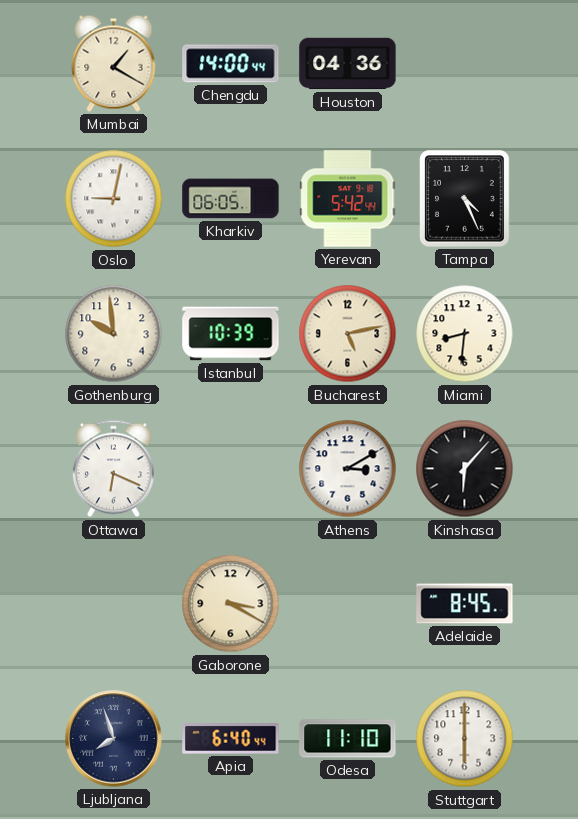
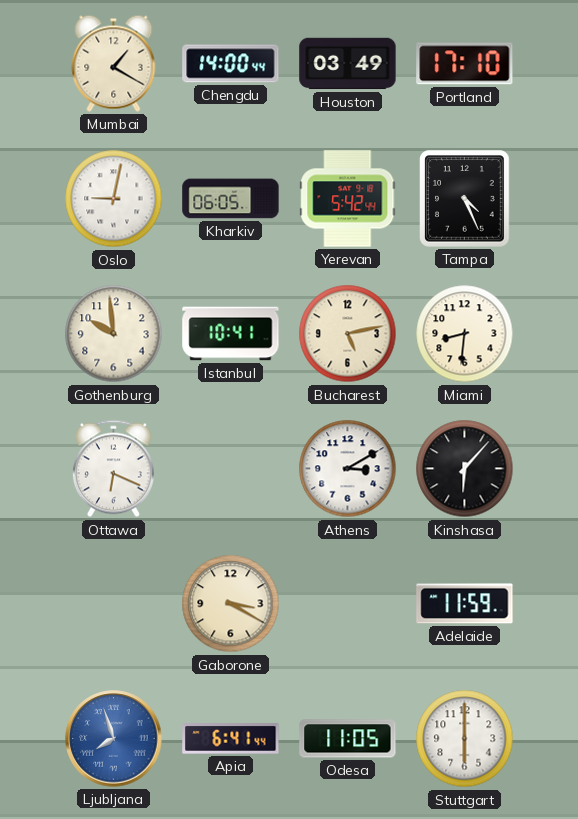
Houston: 04:36 -> 03:49
Portland: none -> 17:10
Istanbul: 10:39 -> 10:41
Adelaide: 8:45 -> 11:59
Ljubljana dial: navy -> blue
Apia: 6:40 -> 6:41
Odesa: 11:10 -> 11:05
